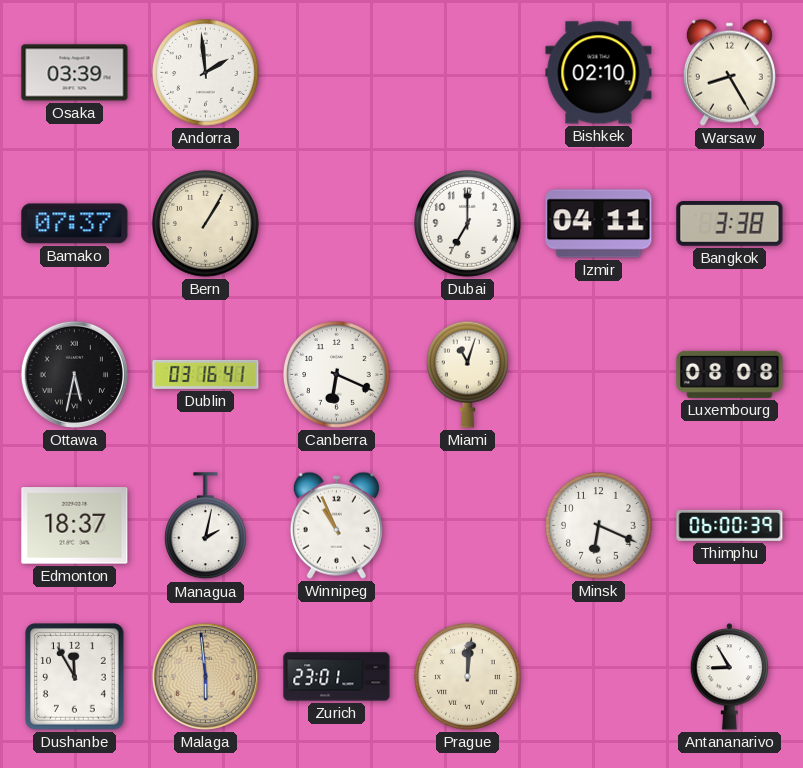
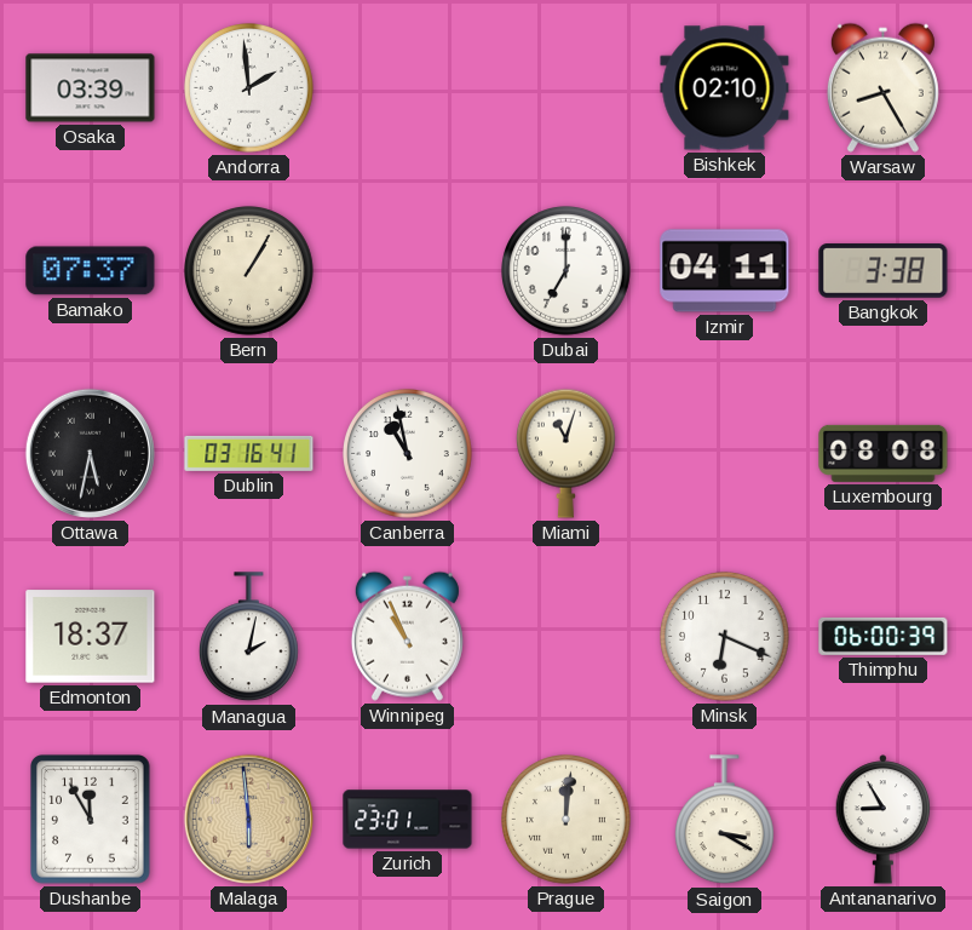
Canberra: 6:19 -> 10:58
Saigon: none -> 3:20
